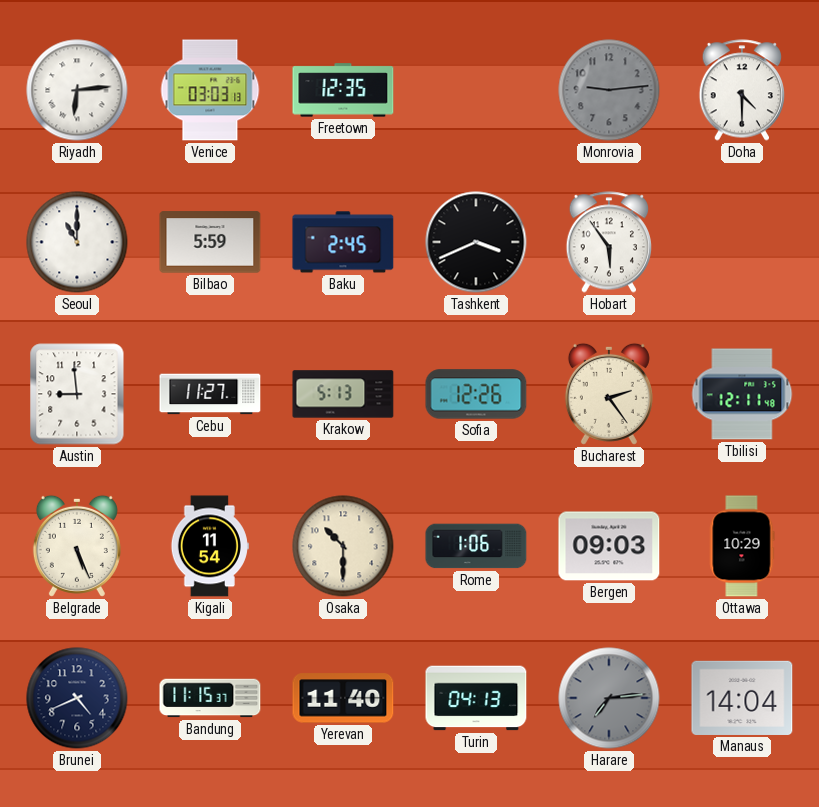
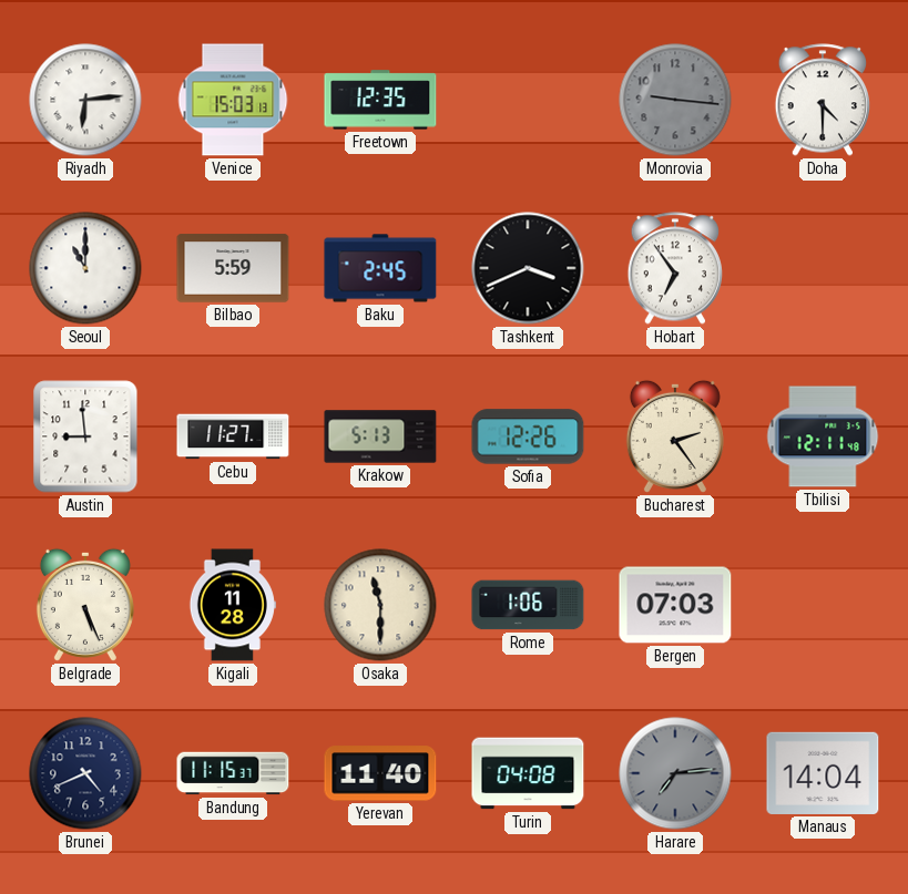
Venice: 03:03 -> 15:03
Monrovia: 9:14 -> 9:16
Hobart: 5:54 -> 6:54
Kigali: 11:54 -> 11:28
Osaka: 10:30 -> 11:30
Bergen: 09:03 -> 07:03
Ottawa: 10:29 -> none
Turin: 04:13 -> 04:08
